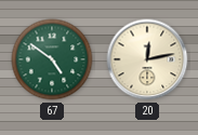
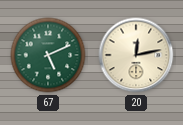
67: 4:51 -> 5:11
